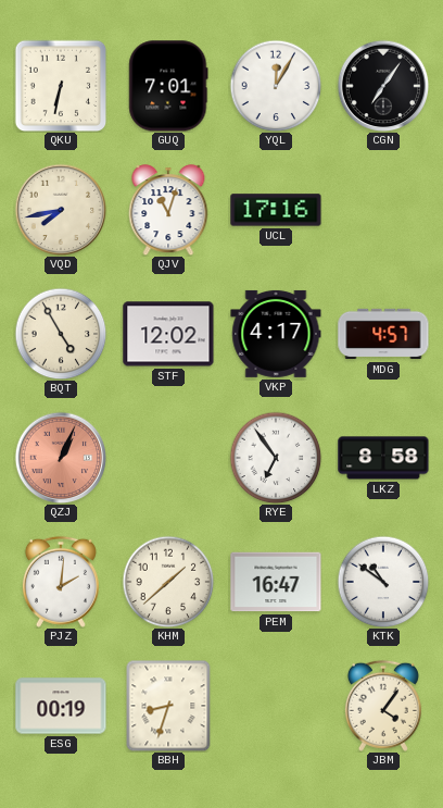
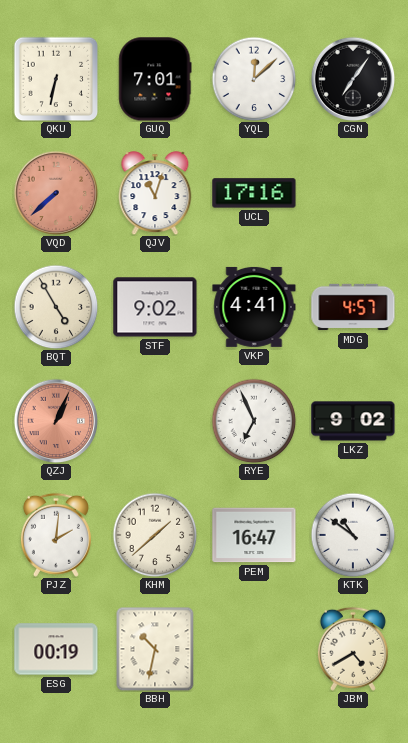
YQL: 12:05 -> 12:08
VQD: 7:43 -> 7:38
VQD dial: cream -> salmon
STF: 12:02 -> 9:02
VKP: 4:17 -> 4:41
RYE: 6:54 -> 6:56
LKZ: 8:58 -> 9:02
BBH: 8:33 -> 10:32
JBM: 4:06 -> 4:40
